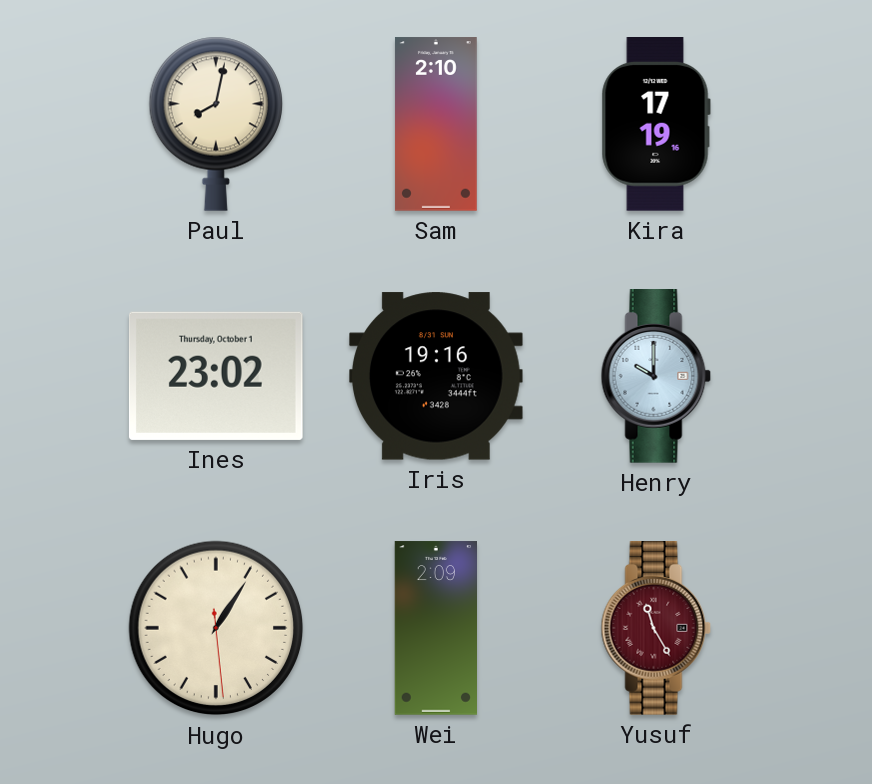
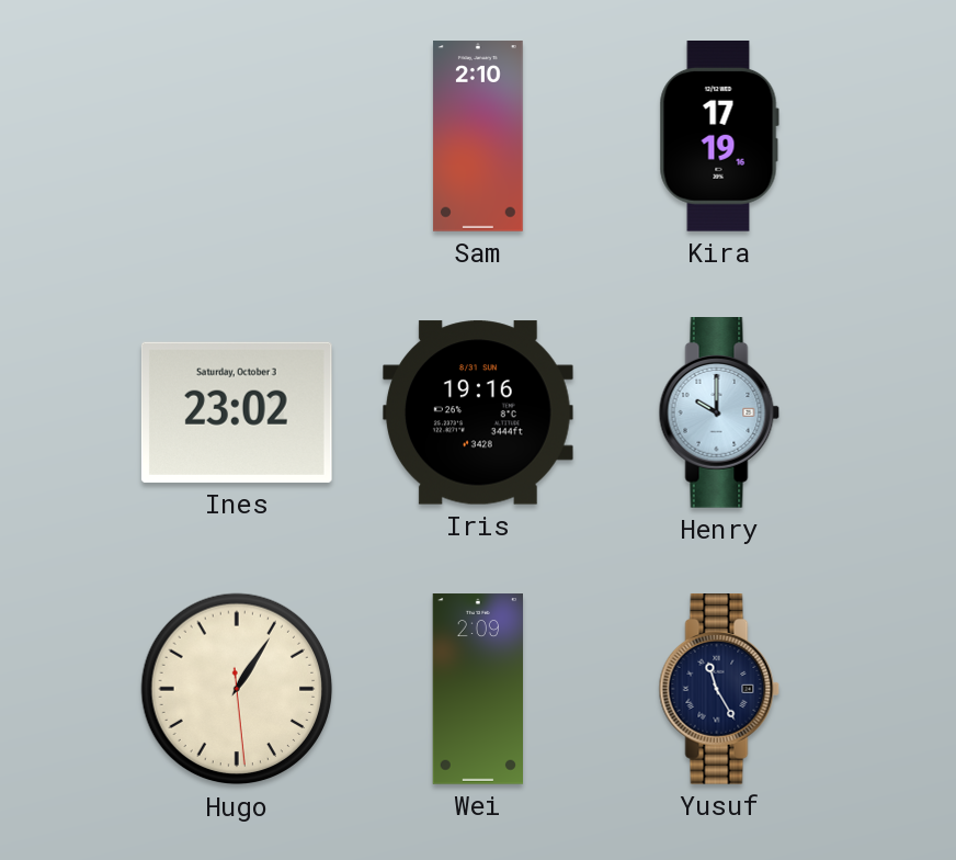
Paul: 8:02 -> none
Ines date: Thursday, October 1 -> Saturday, October 3
Yusuf dial: burgundy -> navy
